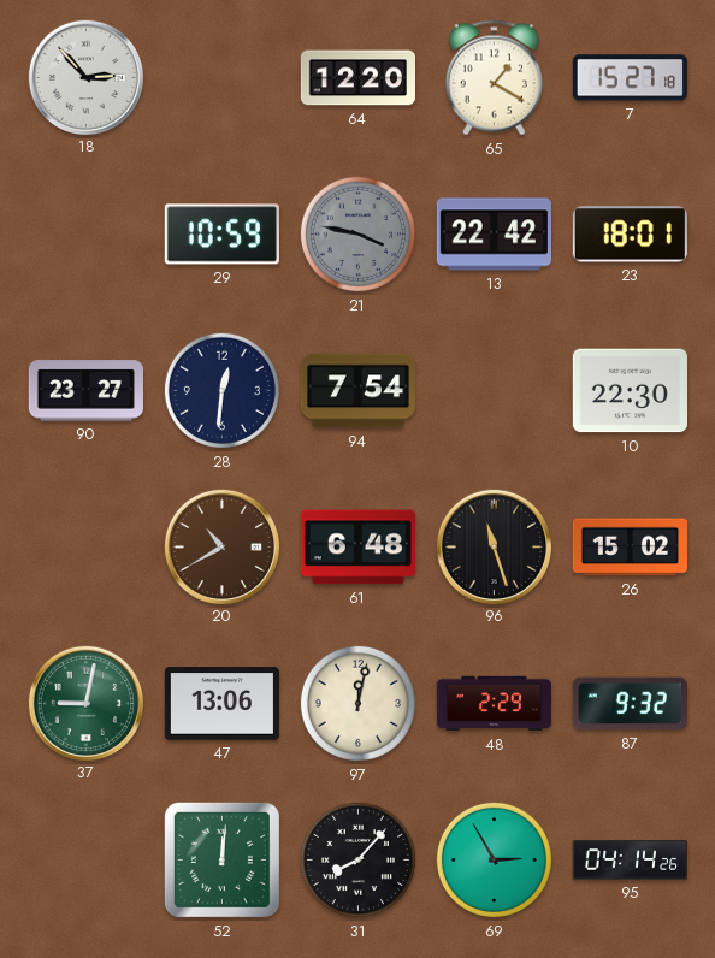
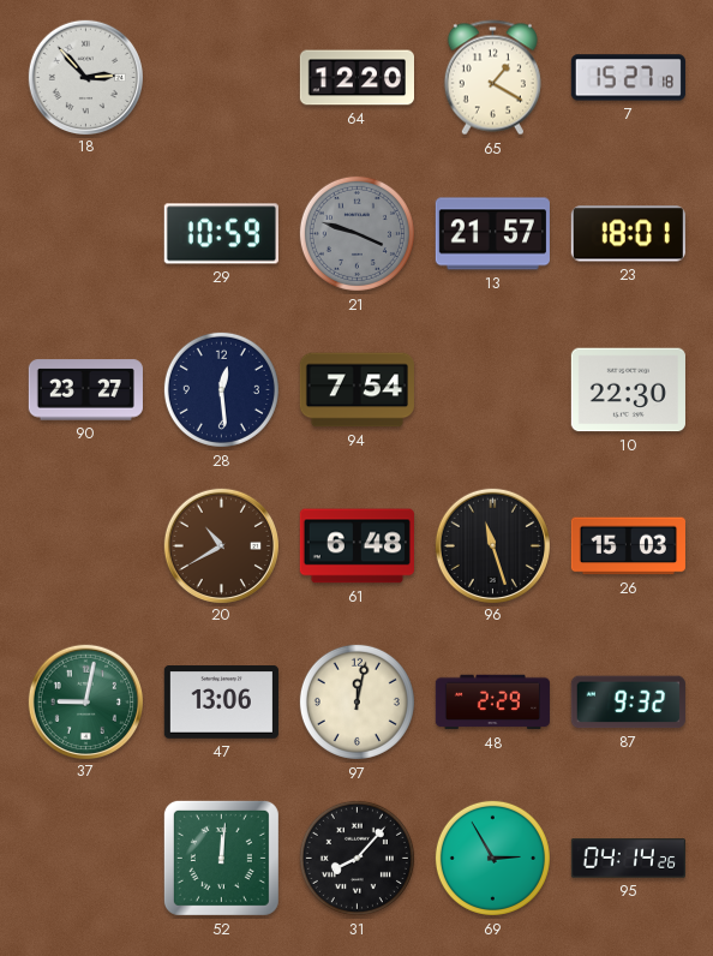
21: 3:47 -> 3:48
13: 22:42 -> 21:57
28: 12:31 -> 12:29
26: 15:02 -> 15:03
